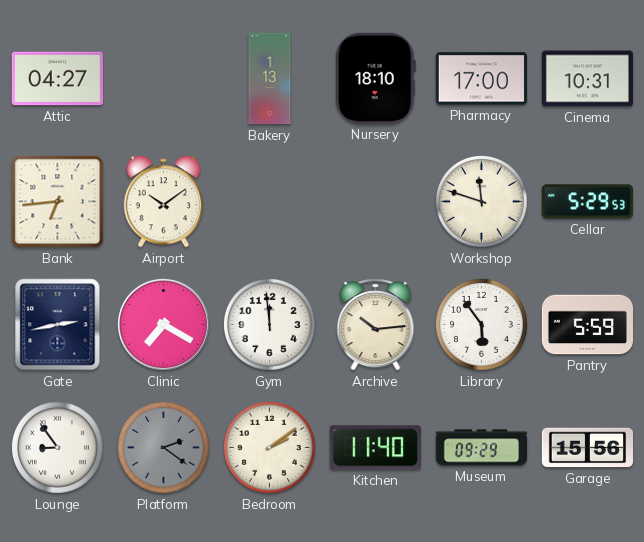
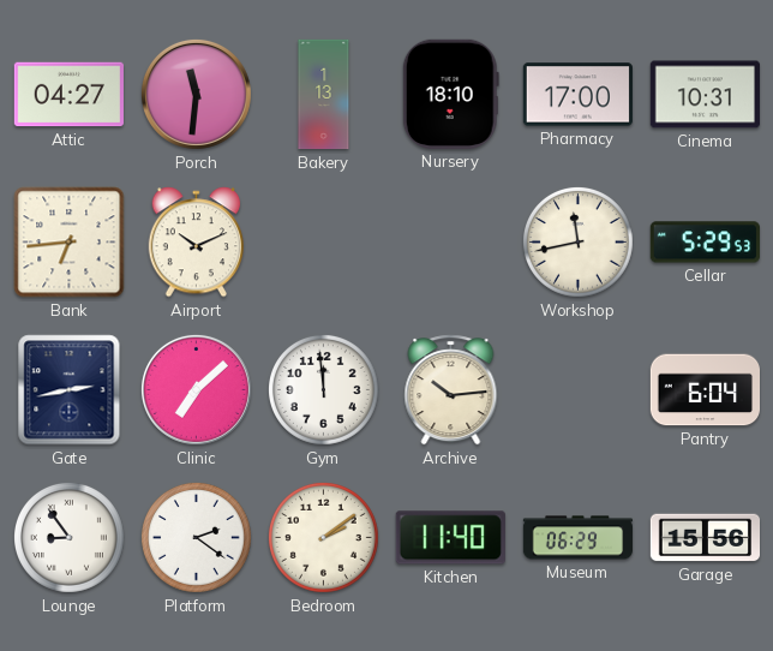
Porch: none -> 11:31
Airport: 10:09 -> 10:11
Workshop: 11:48 -> 11:43
Clinic: 7:20 -> 7:08
Library: 5:54 -> none
Pantry: 5:59 -> 6:04
Platform dial: grey -> white
Museum: 09:29 -> 06:29
